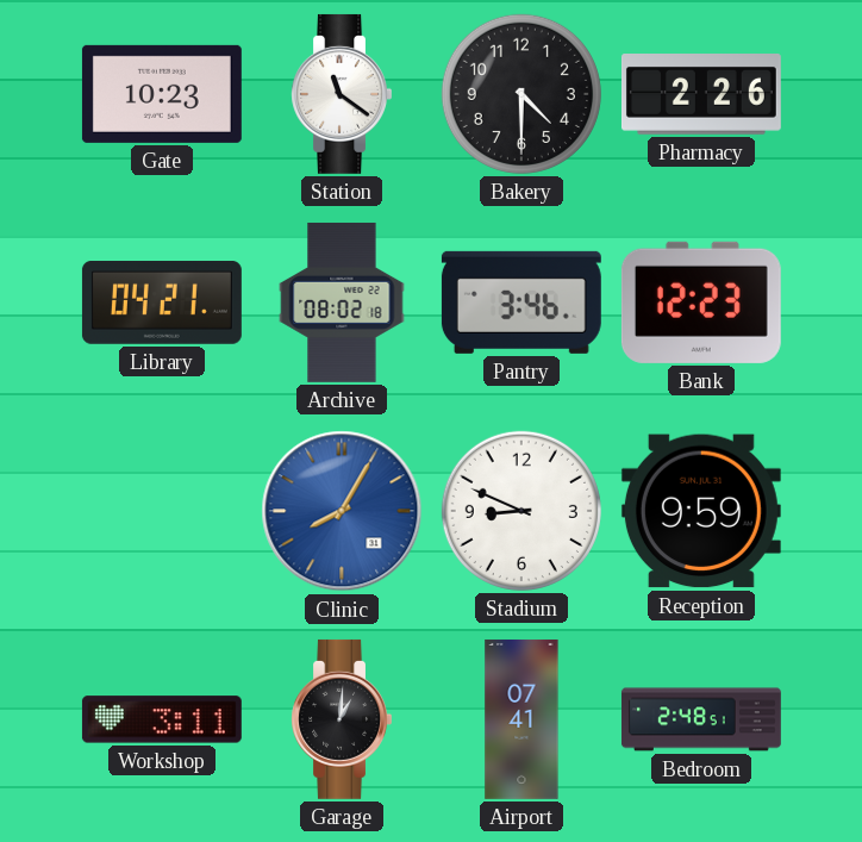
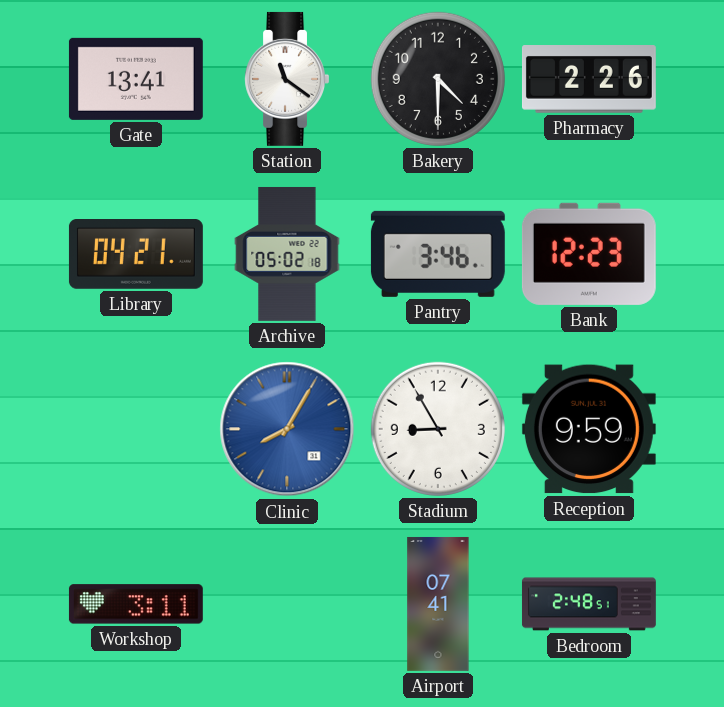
Gate: 10:23 -> 13:41
Archive: 08:02 -> 05:02
Stadium: 8:49 -> 8:55
Garage: 1:01 -> none
